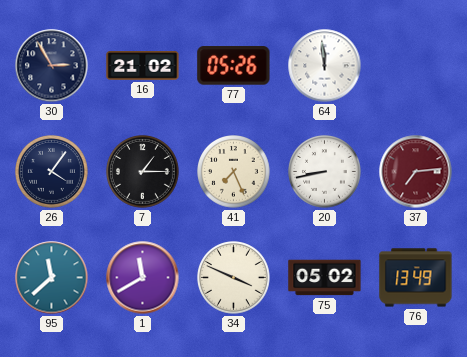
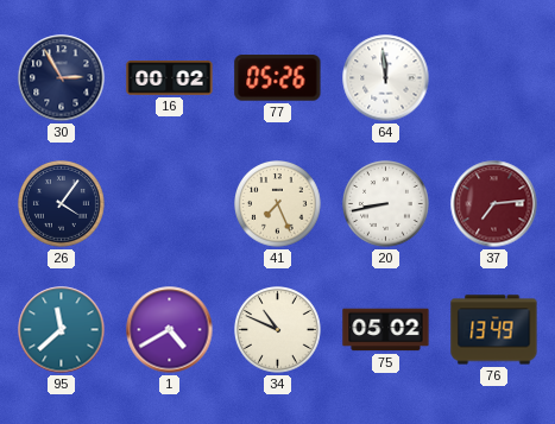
16: 21:02 -> 00:02
7: 1:15 -> none
1: 11:40 -> 4:40
34: 3:49 -> 10:49
